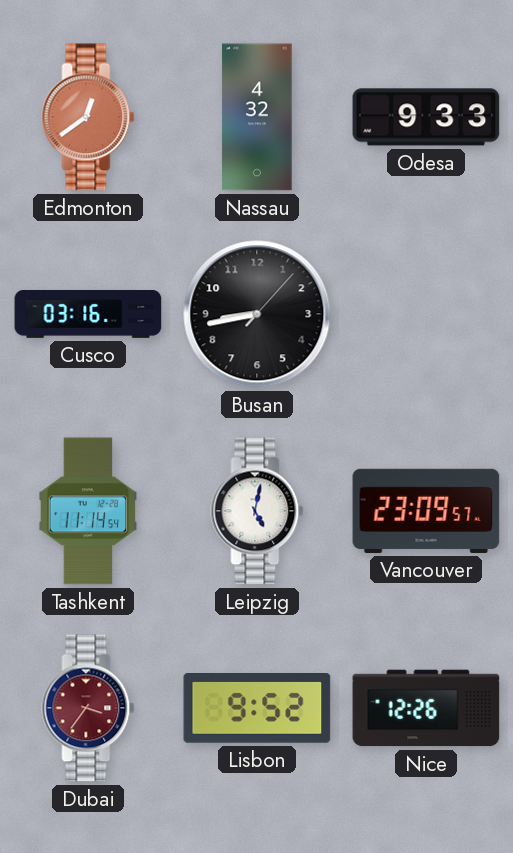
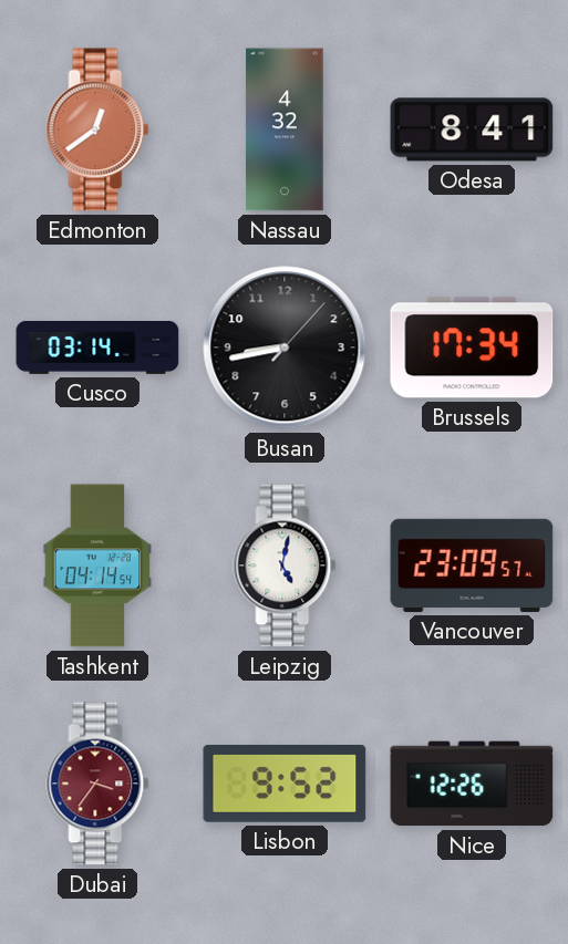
Odesa: 9:33 -> 8:41
Cusco: 03:16 -> 03:14
Brussels: none -> 17:34
Tashkent: 11:14 -> 04:14
